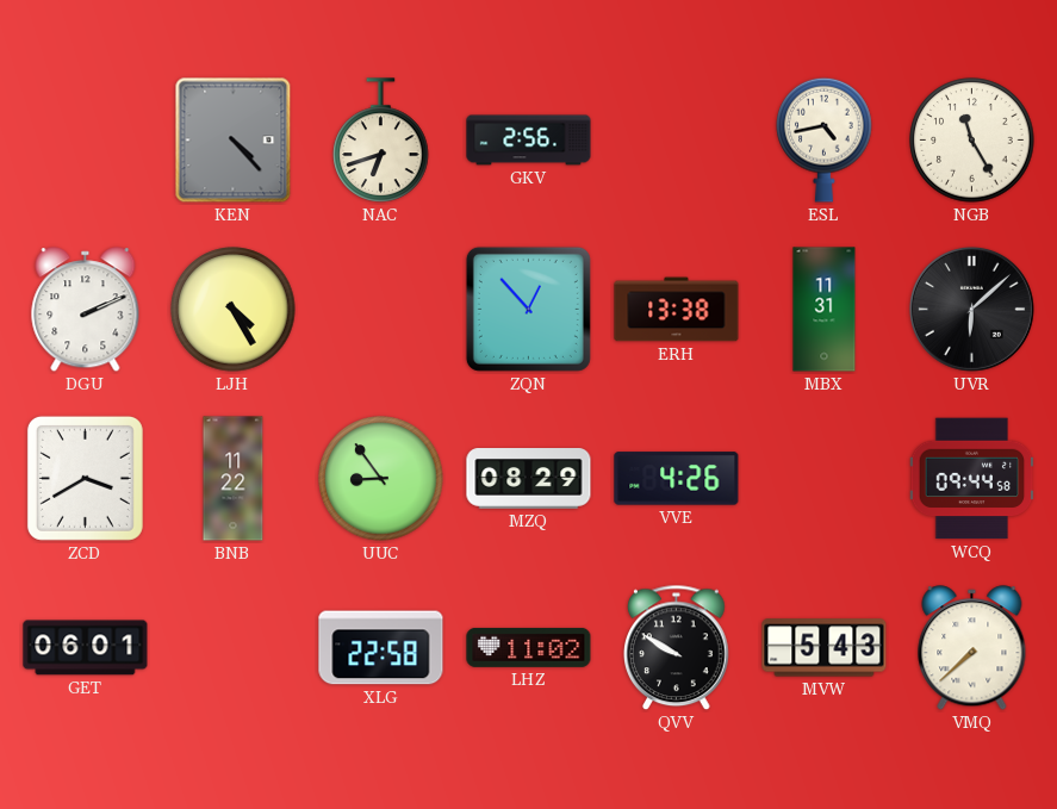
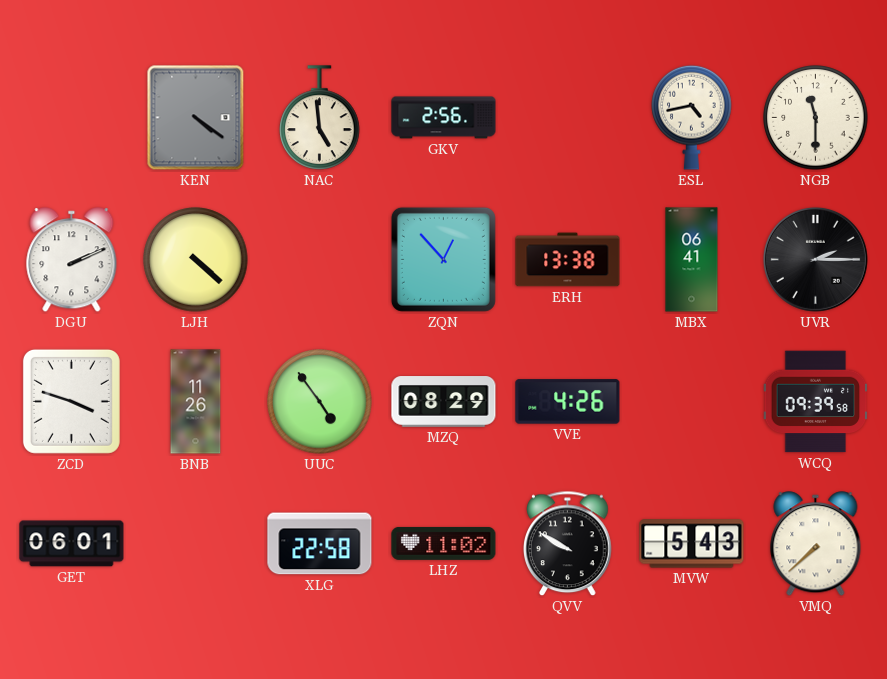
KEN: 4:23 -> 4:21
NAC: 6:42 -> 4:59
NGB: 11:25 -> 11:30
LJH: 4:25 -> 4:22
MBX: 11:31 -> 06:41
UVR: 6:08 -> 2:15
ZCD: 3:40 -> 3:48
BNB: 11:22 -> 11:26
UUC: 8:54 -> 4:54
WCQ: 09:44 -> 09:39
